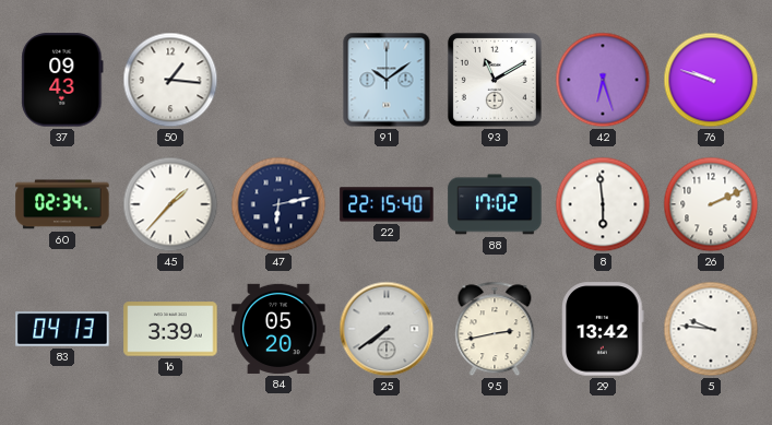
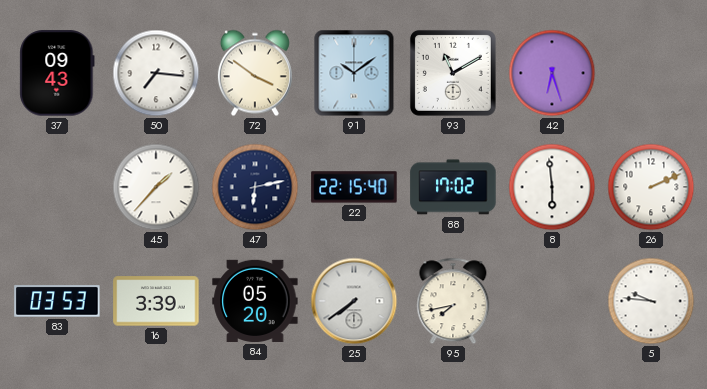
50: 1:16 -> 7:16
72: none -> 3:51
76: 9:48 -> none
60: 02:34 -> none
83: 04:13 -> 03:53
95: 2:43 -> 7:43
29: 13:42 -> none
